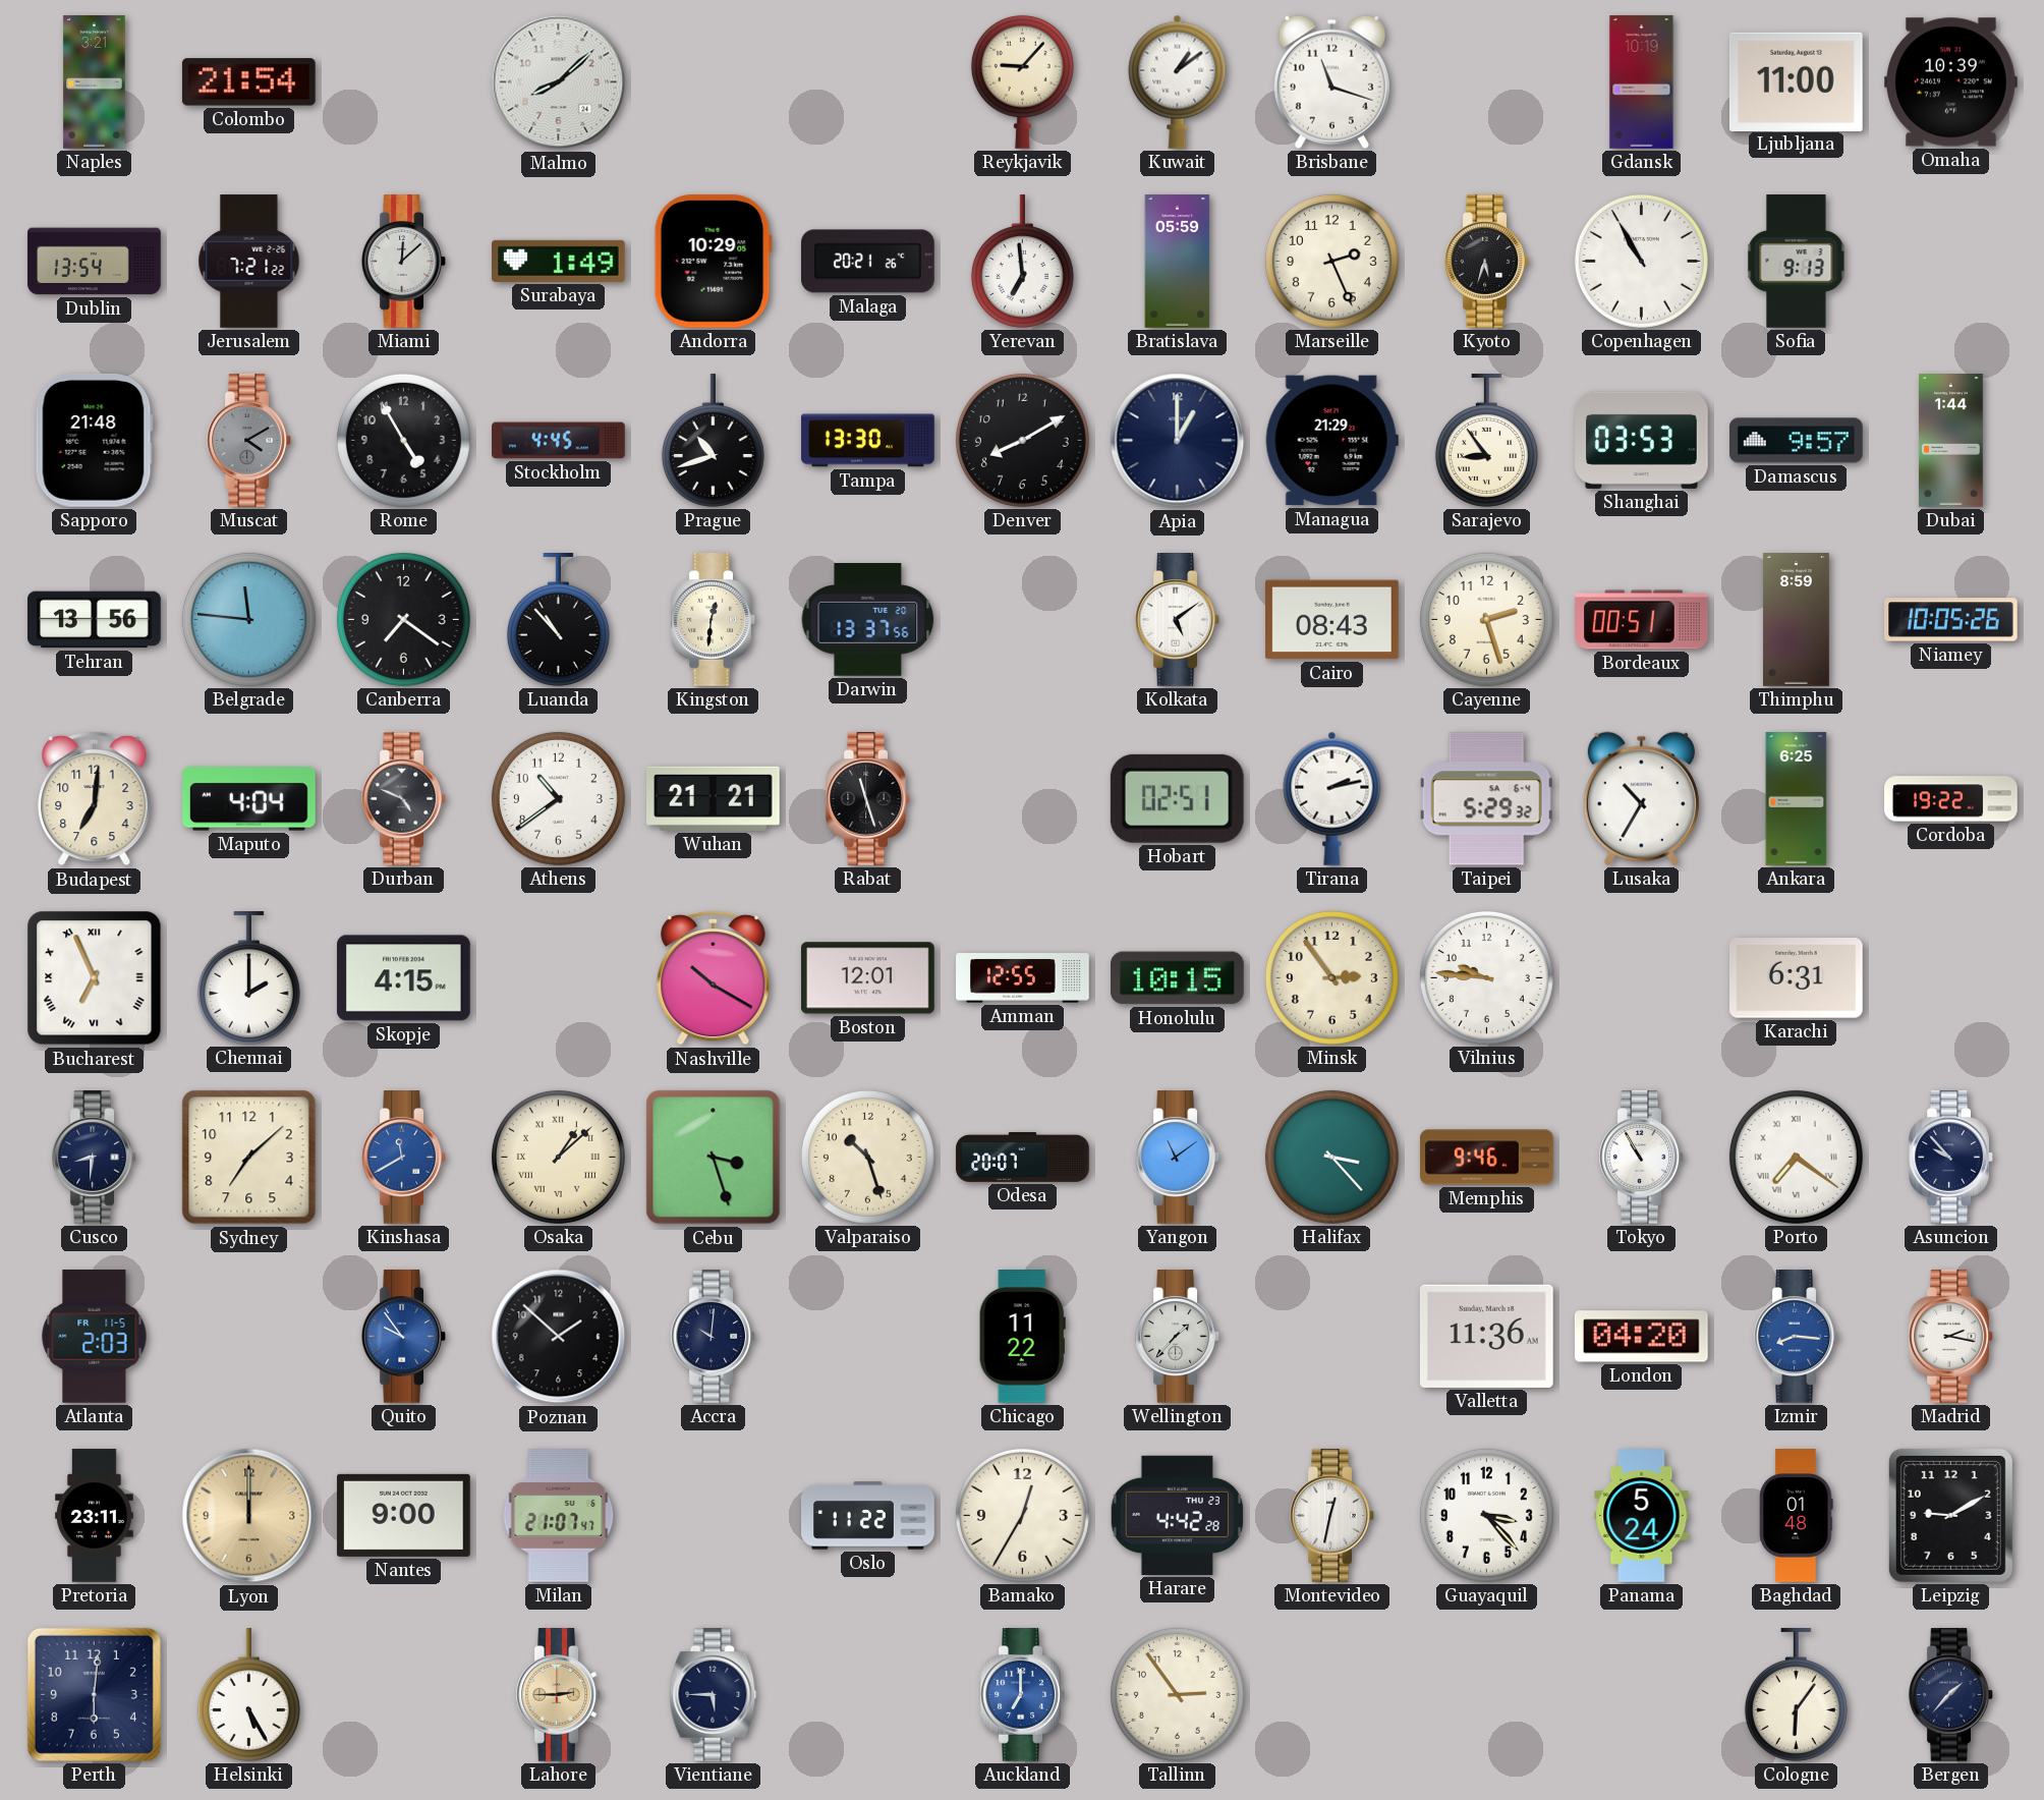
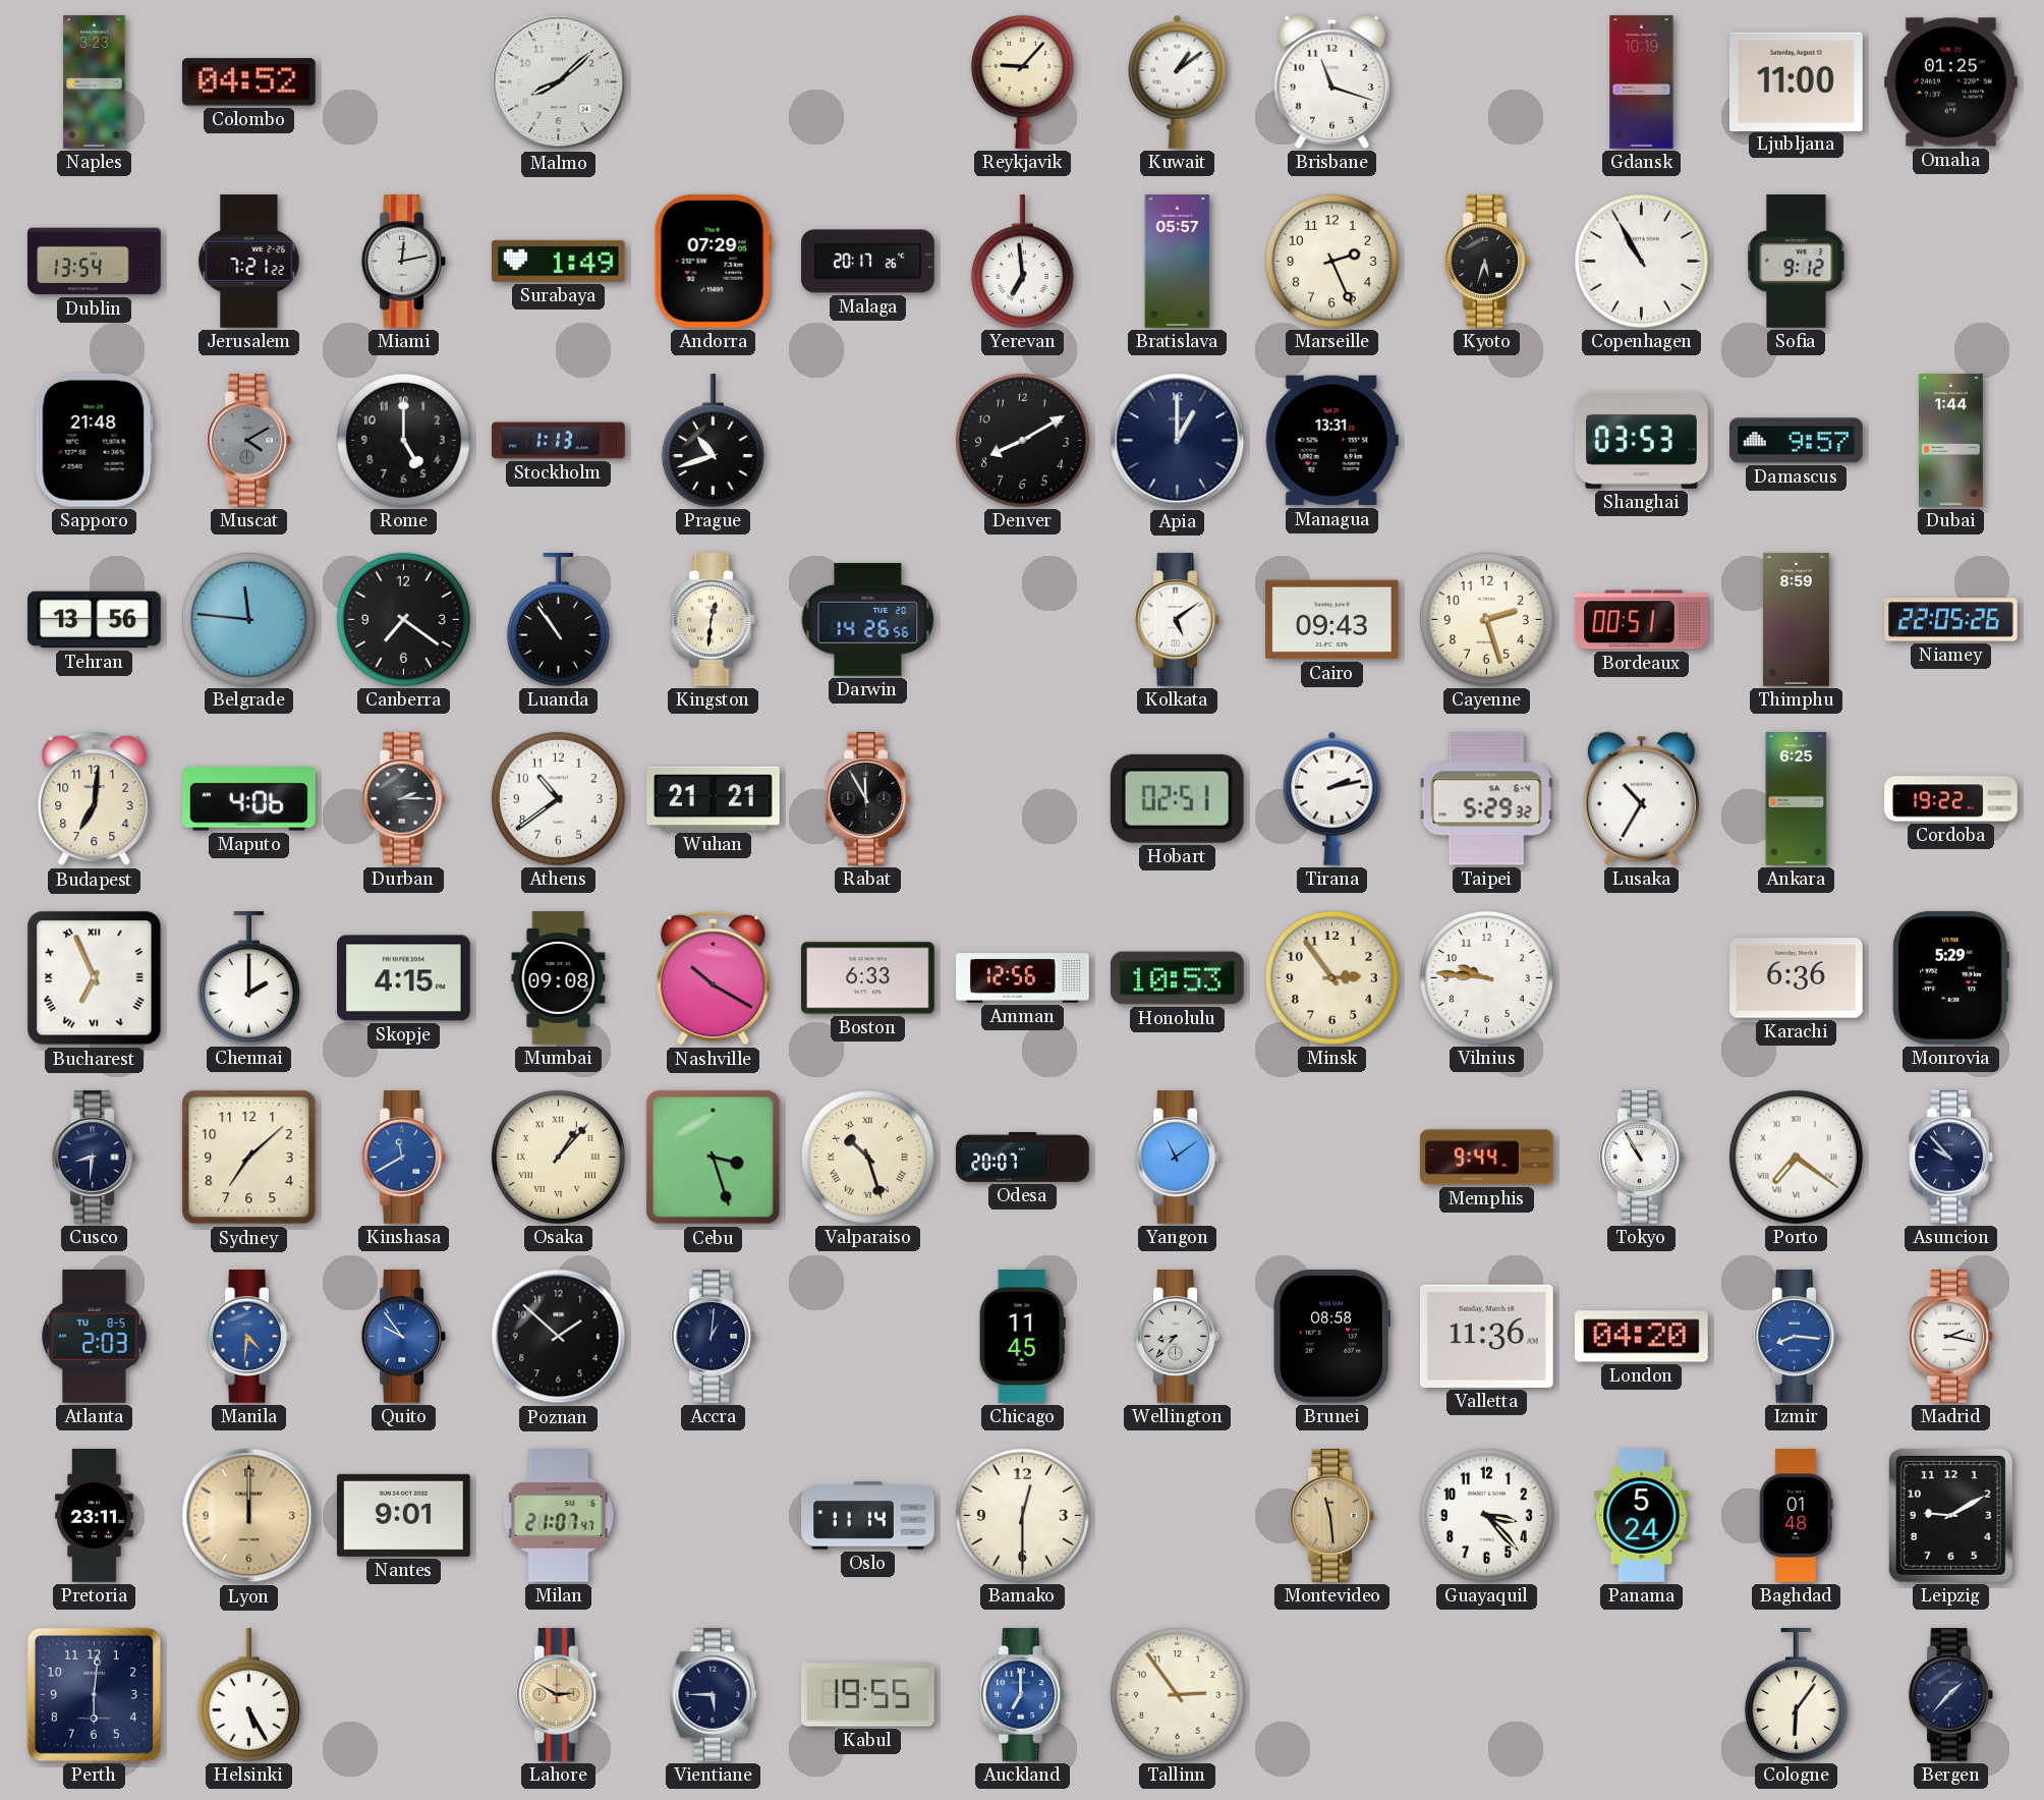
Naples: 3:21 -> 3:23
Colombo: 21:54 -> 04:52
Omaha: 10:39 -> 01:25
Miami: 12:08 -> 12:13
Andorra: 10:29 -> 07:29
Malaga: 20:21 -> 20:17
Bratislava: 05:59 -> 05:57
Sofia: 9:13 -> 9:12
Rome: 4:55 -> 5:00
Stockholm: 4:45 -> 1:13
Tampa: 13:30 -> none
Managua: 21:29 -> 13:31
Sarajevo: 8:54 -> none
Luanda: 10:53 -> 10:54
Darwin: 13:37 -> 14:26
Cairo: 08:43 -> 09:43
Niamey: 10:05 -> 22:05
Maputo: 4:04 -> 4:06
Durban: 4:49 -> 2:15
Rabat: 11:27 -> 11:55
Mumbai: none -> 09:08
Boston: 12:01 -> 6:33
Amman: 12:55 -> 12:56
Honolulu: 10:15 -> 10:53
Karachi: 6:31 -> 6:36
Monrovia: none -> 5:29
Osaka: 1:08 -> 1:07
Valparaiso numerals: Arabic -> Roman
Halifax: 3:23 -> none
Memphis: 9:46 -> 9:44
Atlanta date: FR 11-5 -> TU 8-5
Manila: none -> 4:31
Accra: 10:01 -> 1:01
Chicago: 11:22 -> 11:45
Wellington: 1:37 -> 8:37
Brunei: none -> 08:58
Nantes: 9:00 -> 9:01
Oslo: 11:22 -> 11:14
Bamako: 12:35 -> 12:30
Harare: 4:42 -> none
Montevideo: 12:32 -> 11:29
Montevideo dial: white -> champagne
Lahore: 2:45 -> 2:50
Kabul: none -> 19:55
